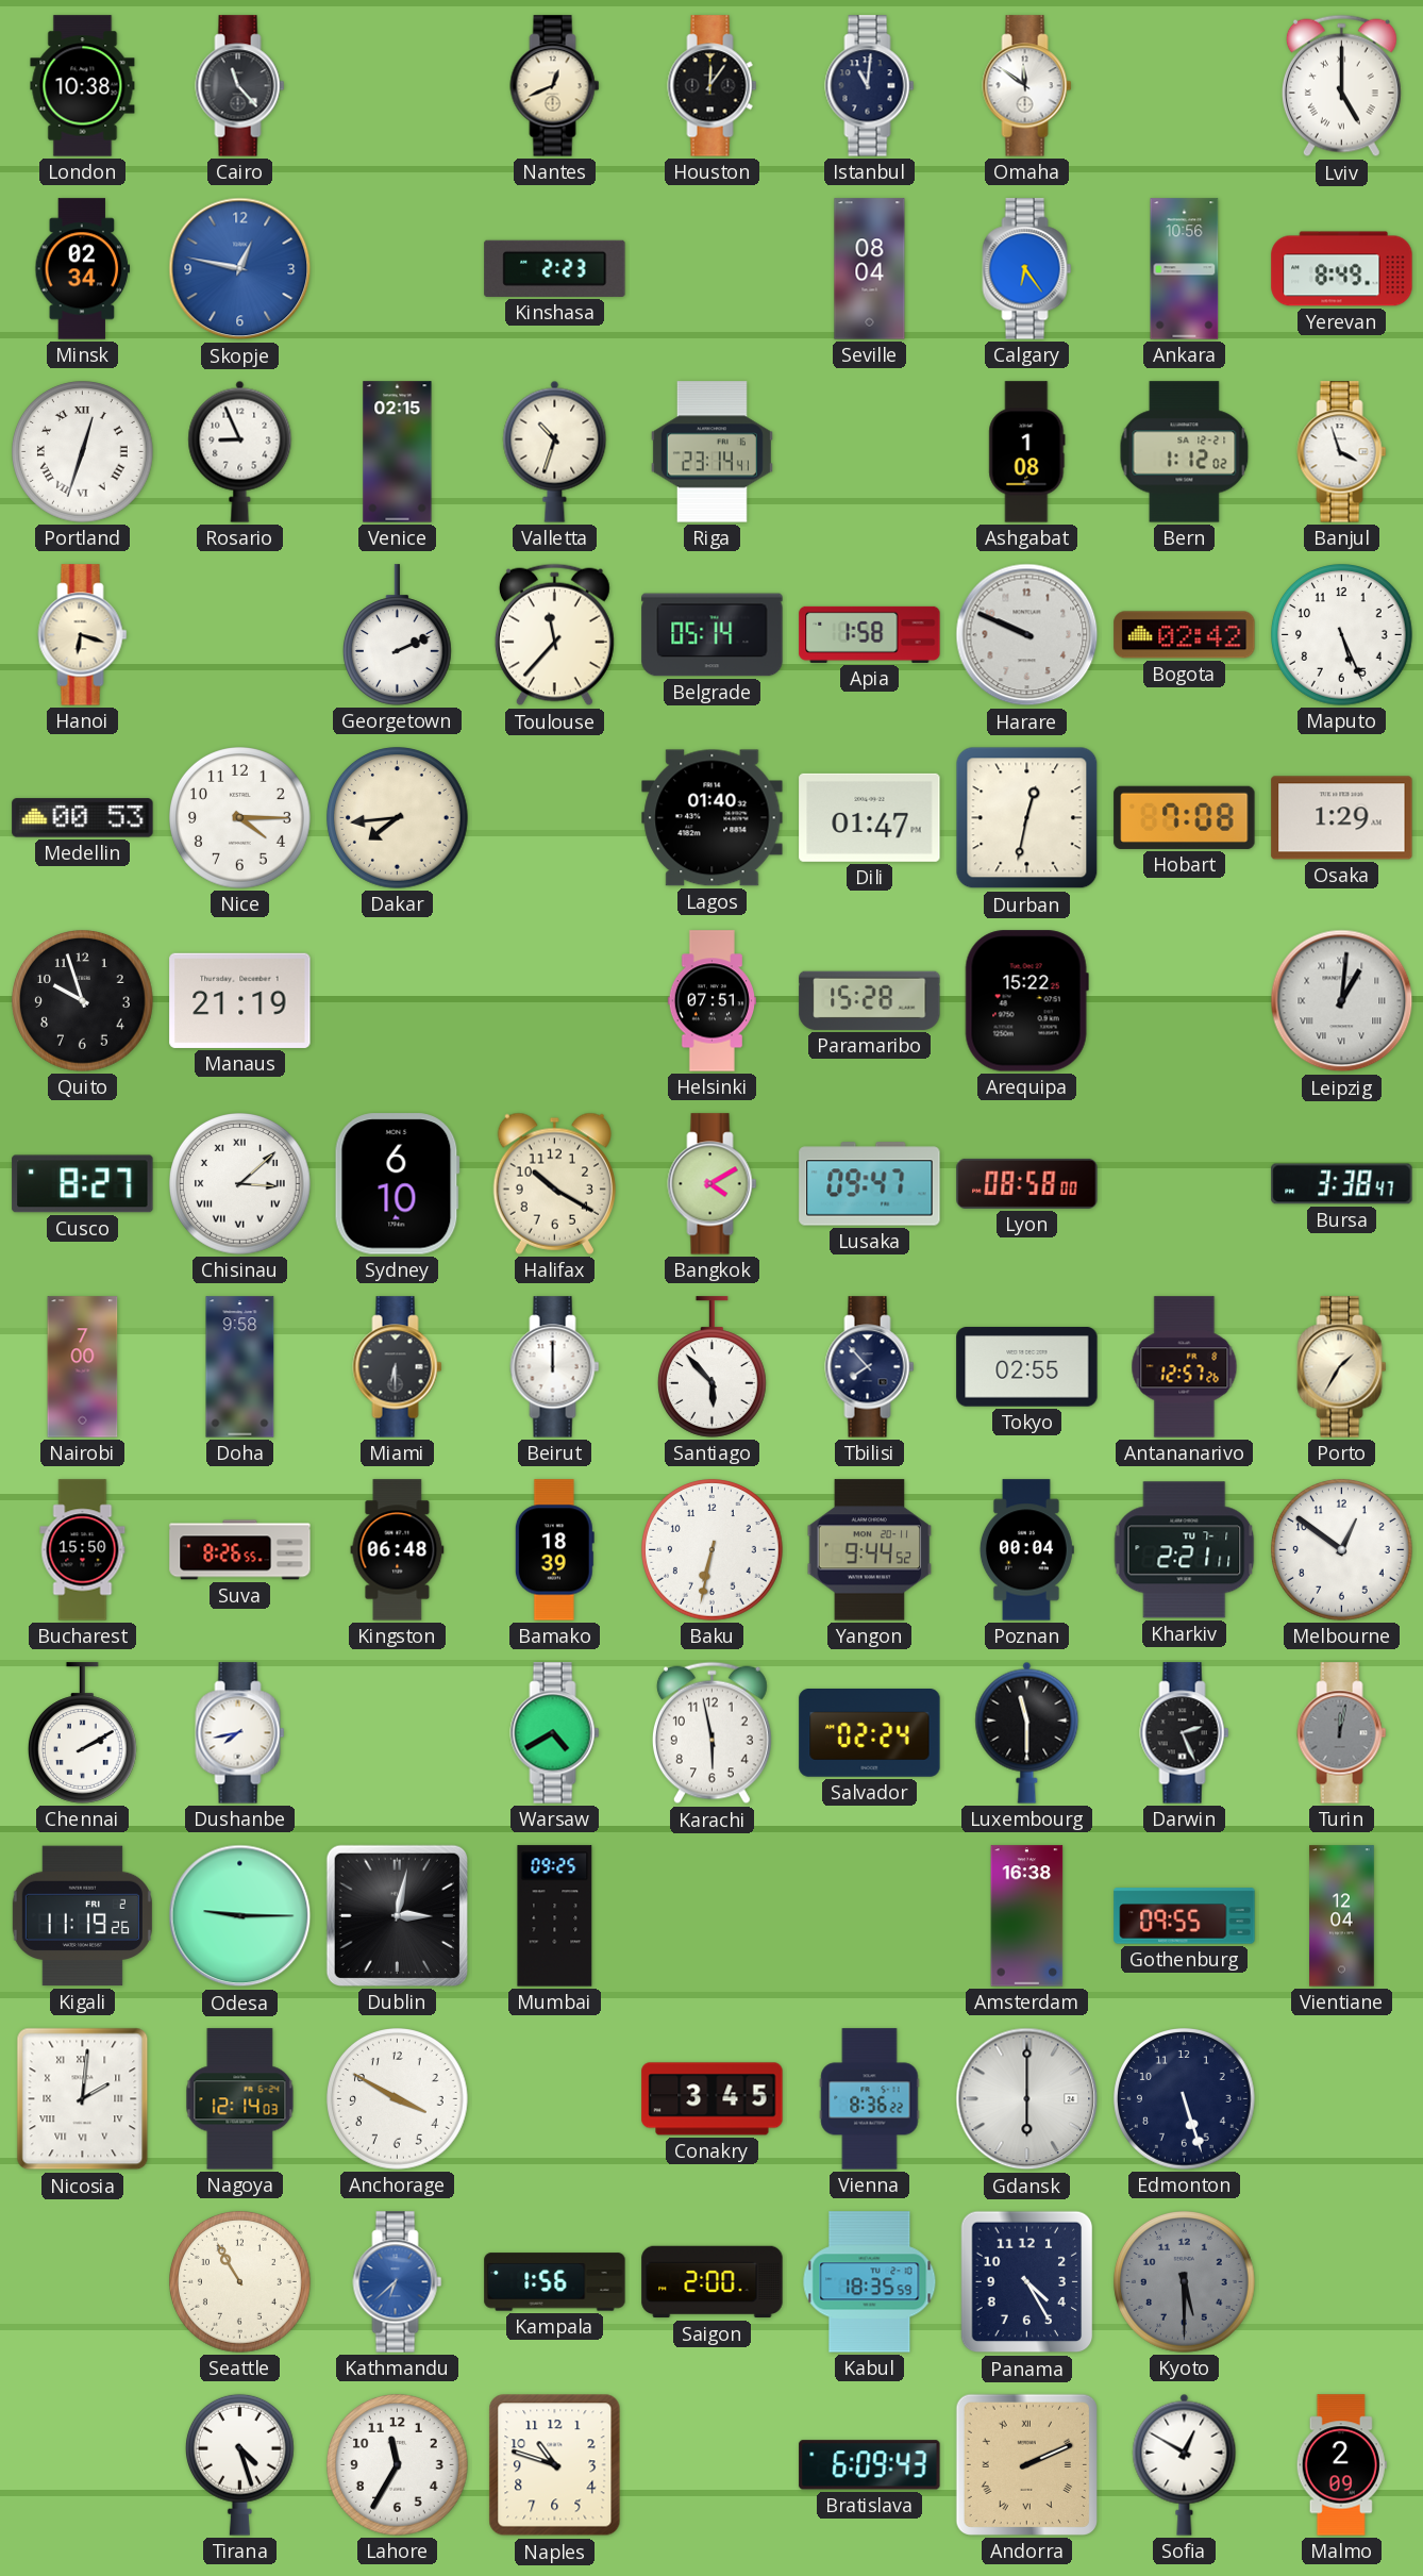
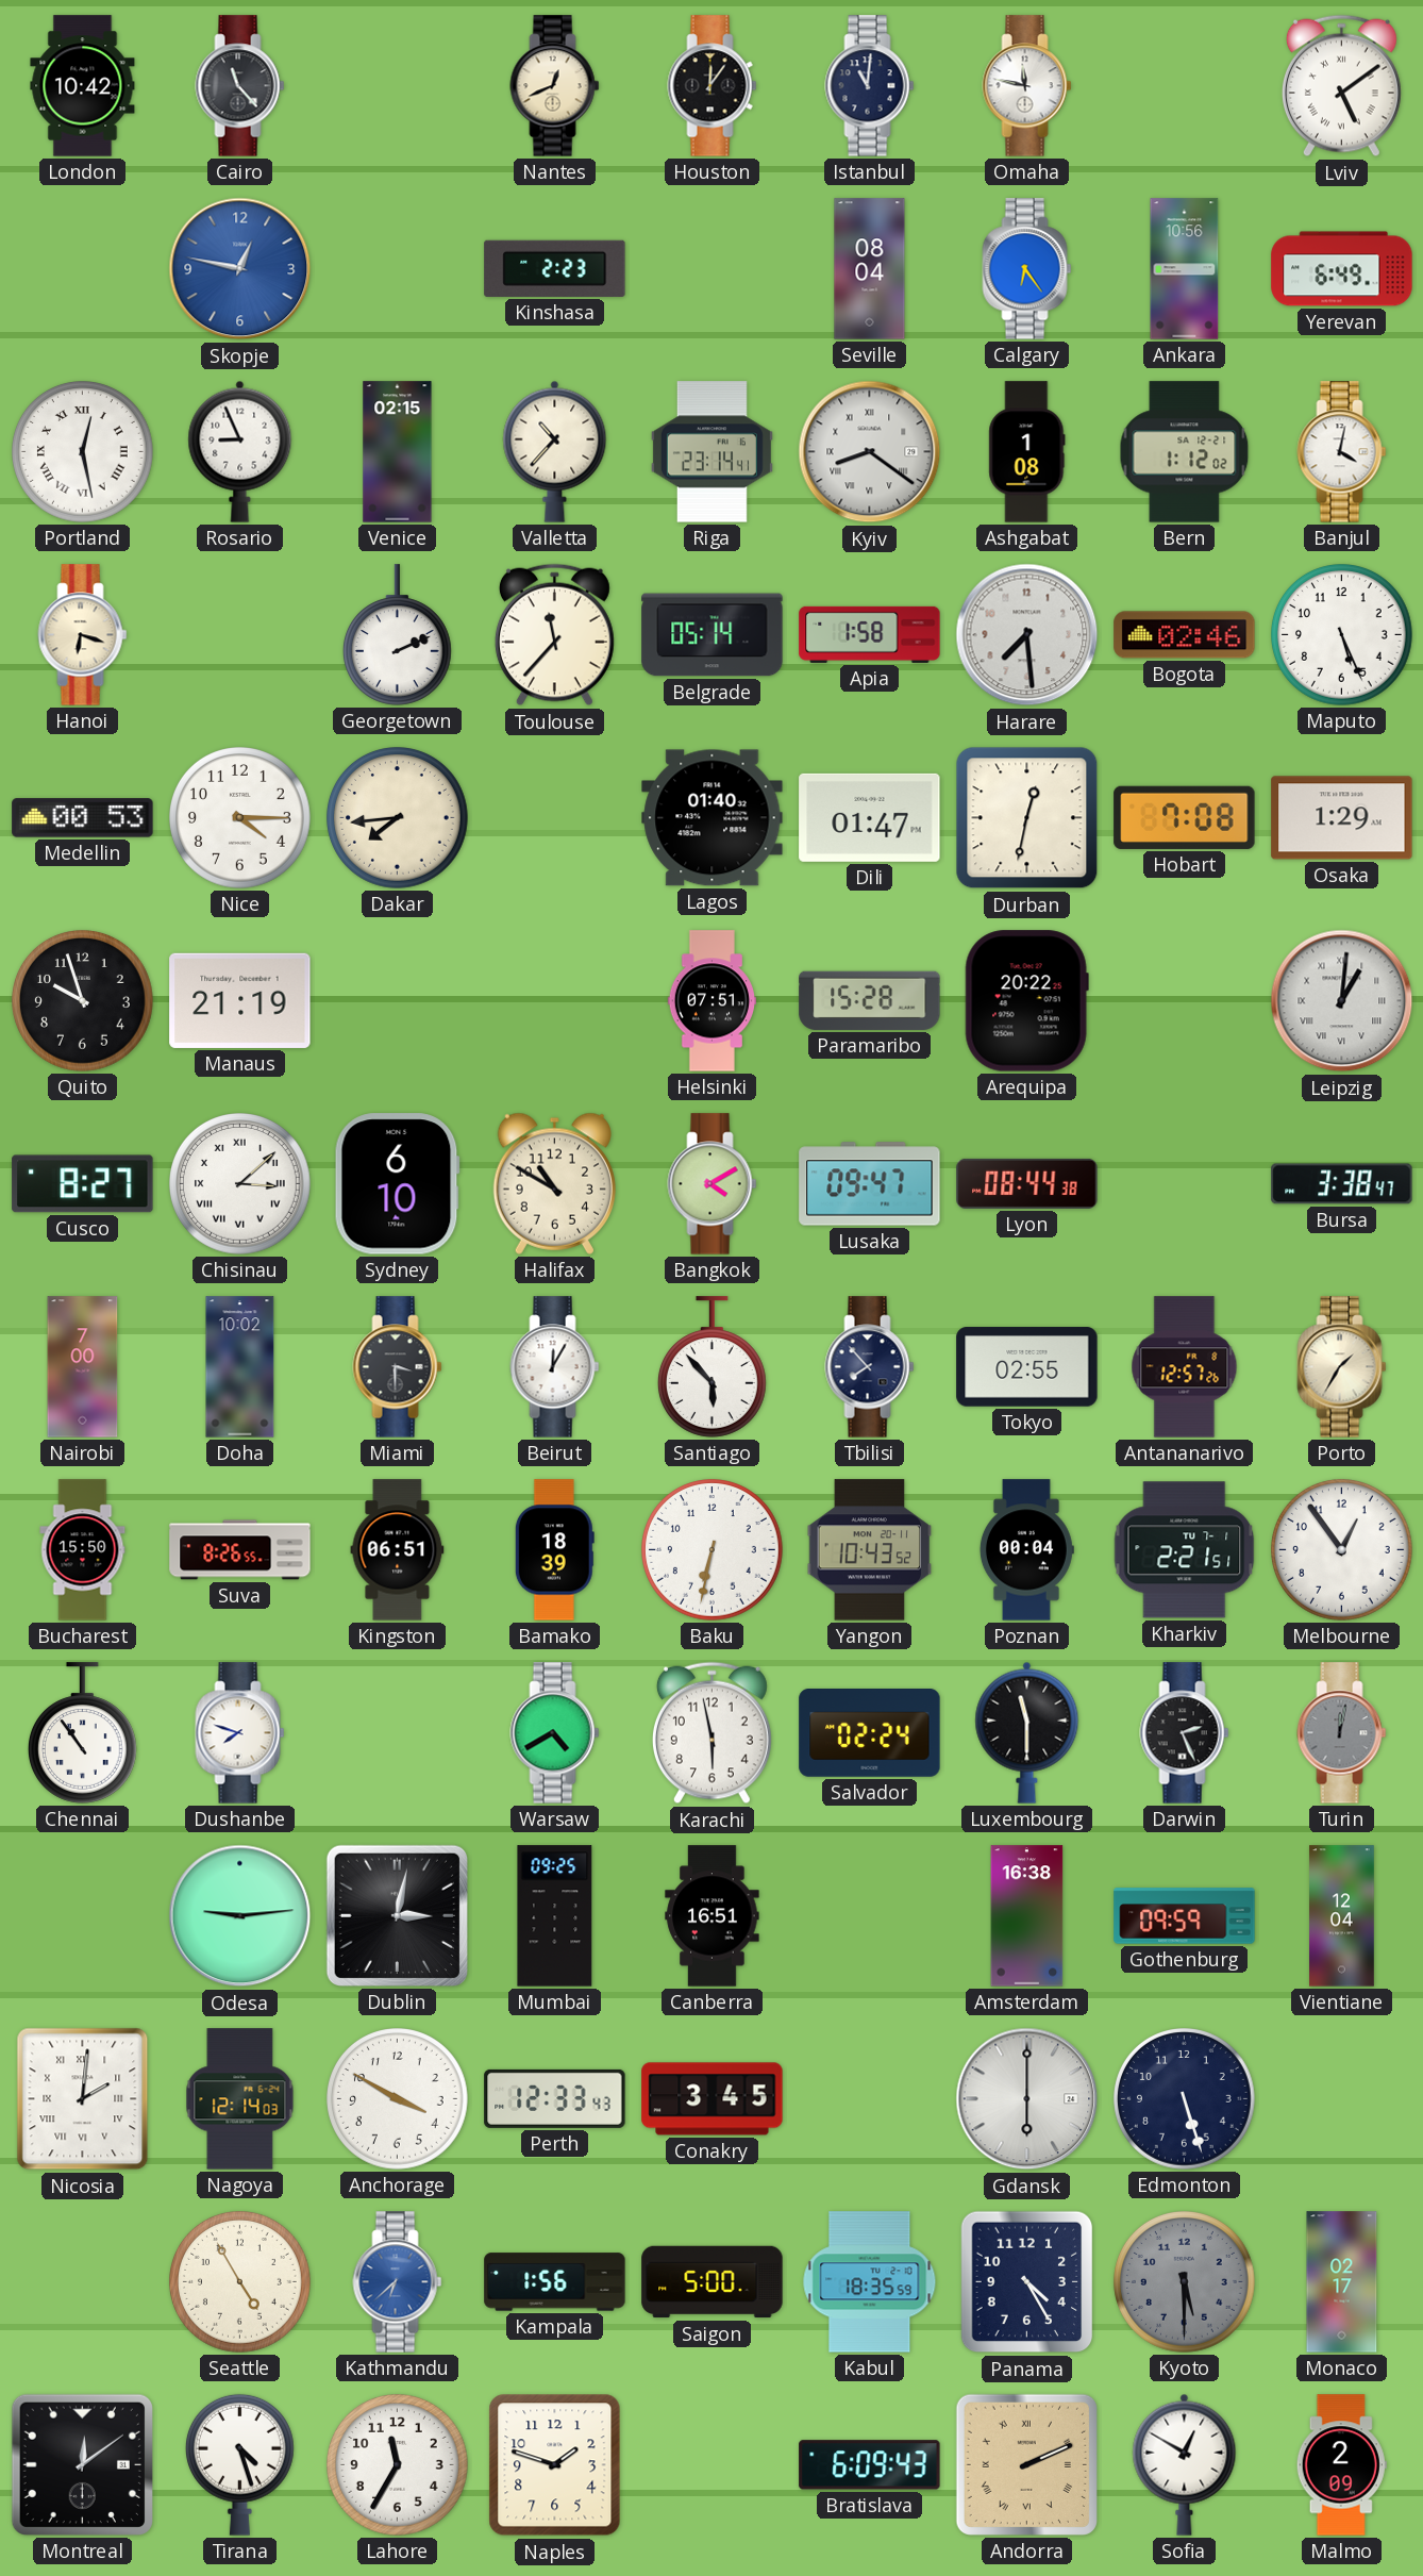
London: 10:38 -> 10:42
Omaha: 11:51 -> 11:47
Lviv: 5:00 -> 5:09
Minsk: 02:34 -> none
Yerevan: 8:49 -> 6:49
Portland: 12:33 -> 12:28
Valletta: 10:33 -> 10:37
Kyiv: none -> 8:21
Banjul: 3:57 -> 4:02
Harare: 9:49 -> 7:29
Bogota: 02:42 -> 02:46
Arequipa: 15:22 -> 20:22
Halifax: 10:20 -> 10:50
Lyon: 08:58 -> 08:44
Doha: 9:58 -> 10:02
Miami: 6:30 -> 3:30
Beirut: 12:00 -> 12:05
Kingston: 06:48 -> 06:51
Yangon: 9:44 -> 10:43
Kharkiv: 2:21:11 -> 2:21:51
Melbourne: 12:51 -> 12:54
Chennai: 2:10 -> 10:54
Dushanbe: 7:43 -> 7:48
Kigali: 11:19 -> none
Odesa: 9:15 -> 9:14
Canberra: none -> 16:51
Gothenburg: 09:55 -> 09:59
Perth: none -> 12:33
Vienna: 8:36 -> none
Seattle: 10:55 -> 4:55
Saigon: 2:00 -> 5:00
Monaco: none -> 02:17
Montreal: none -> 12:09
Naples: 10:48 -> 1:48
